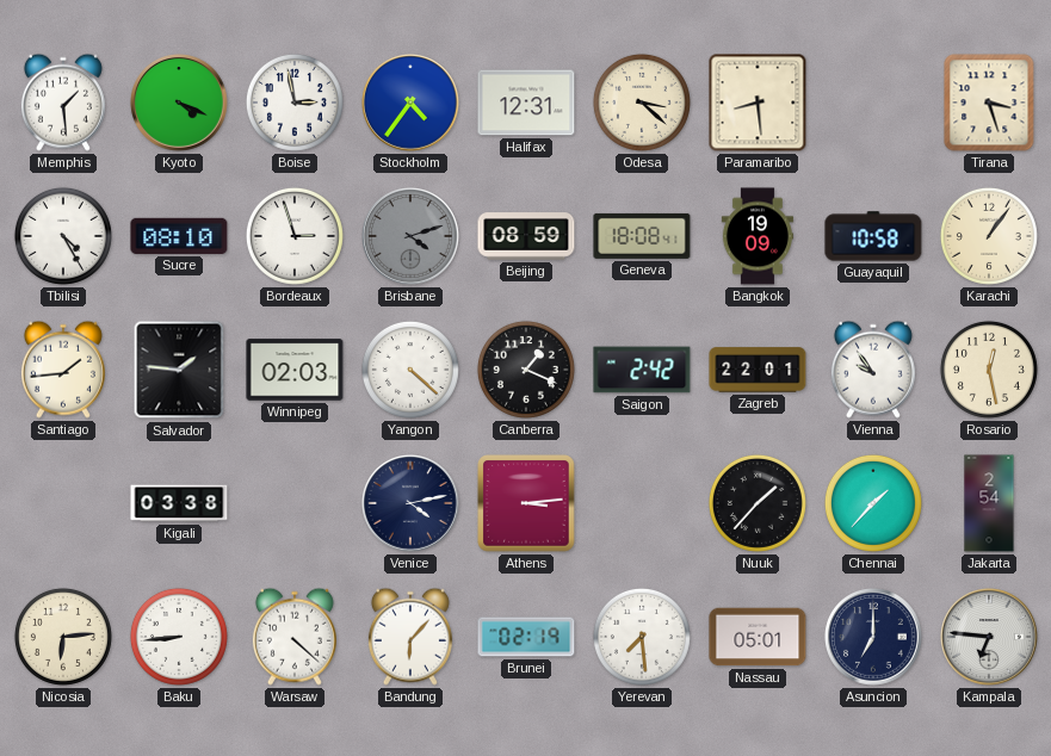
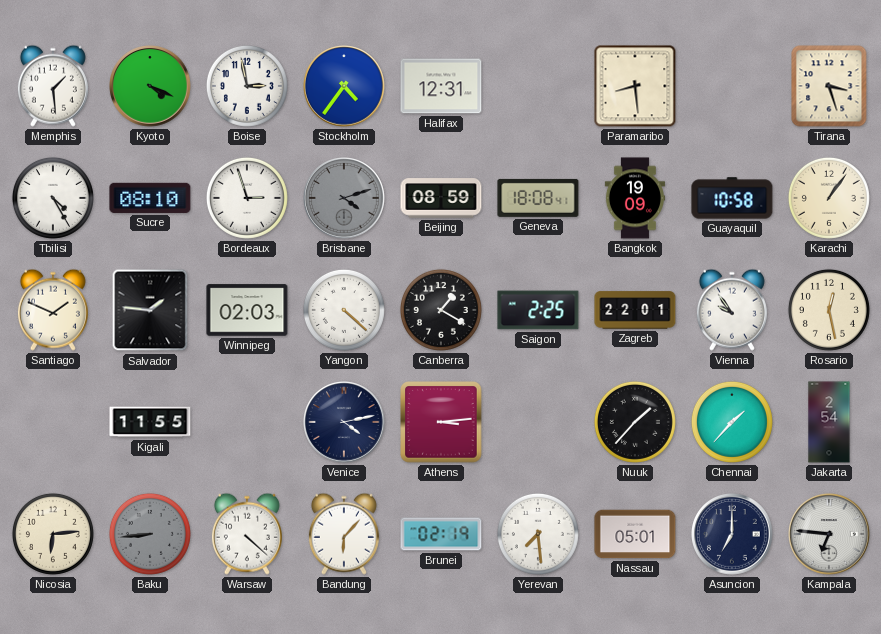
Odesa: 3:22 -> none
Santiago: 1:44 -> 1:49
Canberra: 1:19 -> 1:20
Saigon: 2:42 -> 2:25
Kigali: 03:38 -> 11:55
Baku dial: white -> grey
